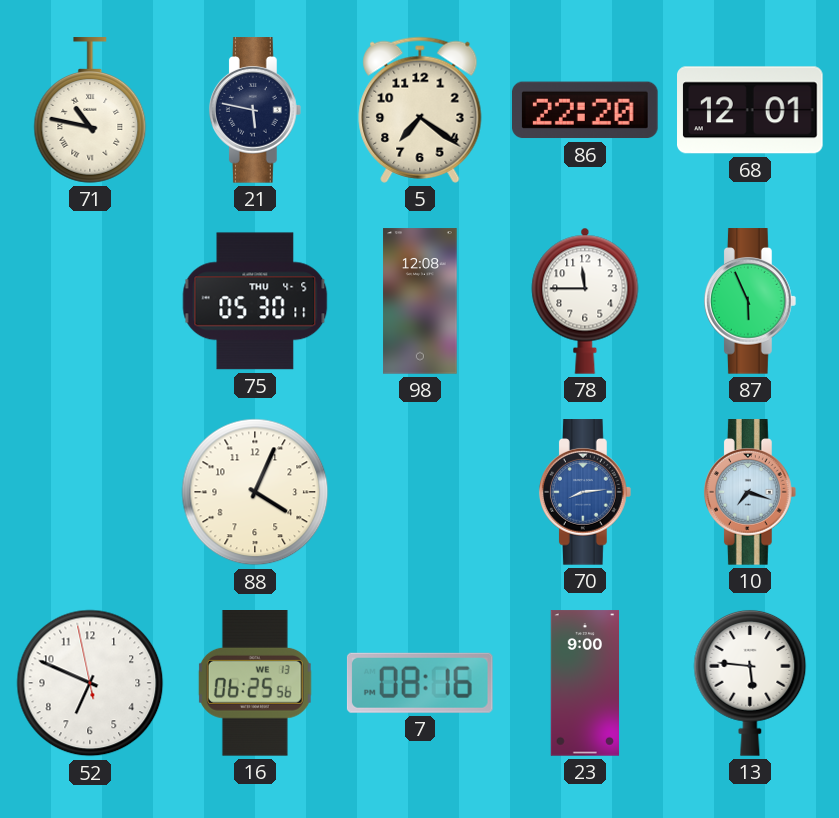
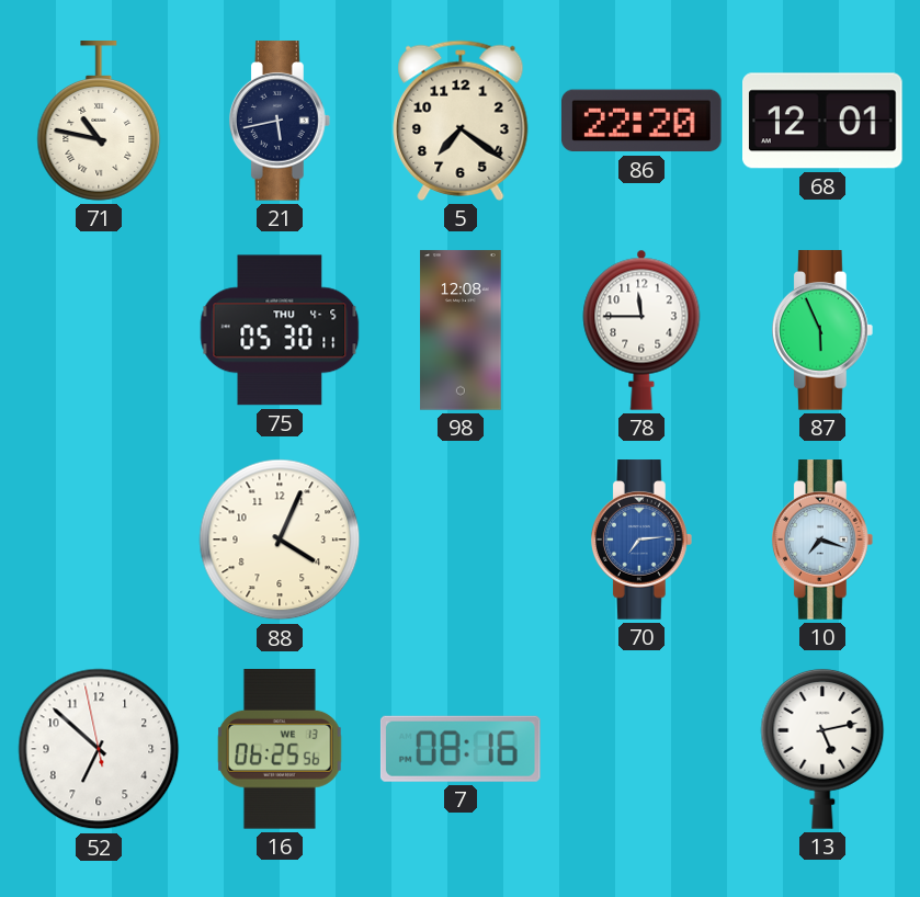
21: 5:47 -> 5:43
70: 8:14 -> 7:14
52: 6:48 -> 6:51
23: 9:00 -> none
13: 5:46 -> 5:13
